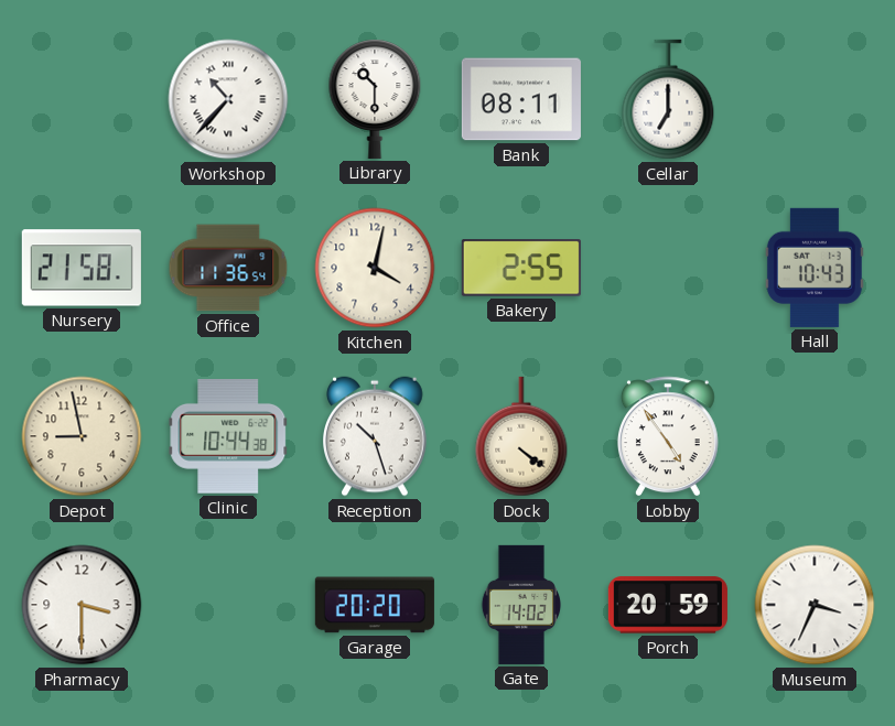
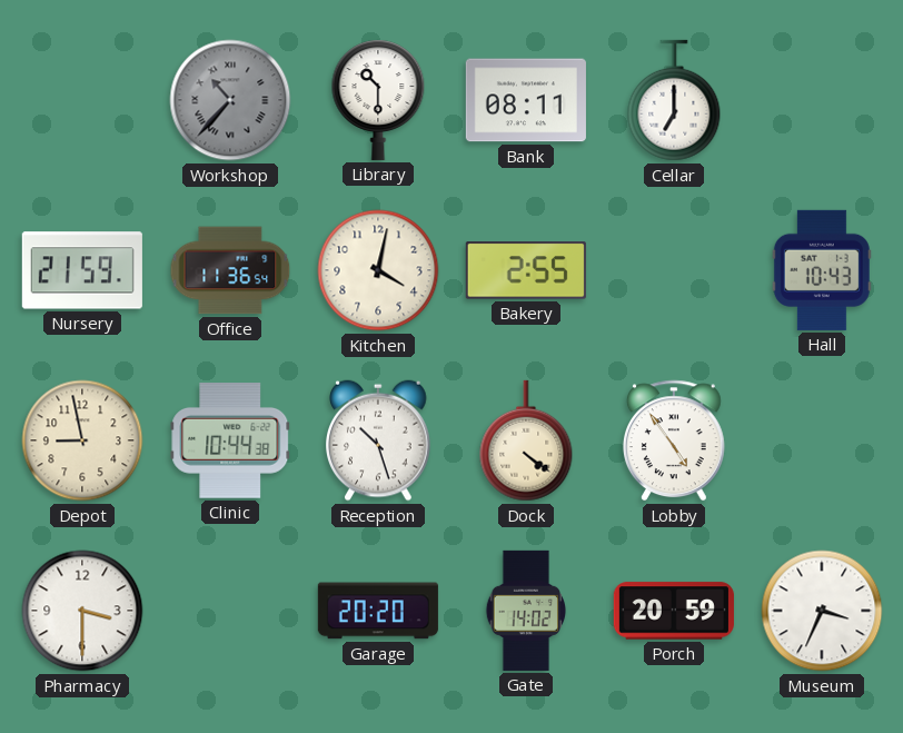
Workshop dial: white -> grey
Nursery: 21:58 -> 21:59
